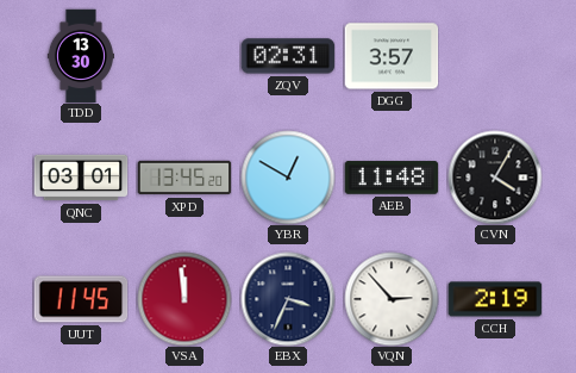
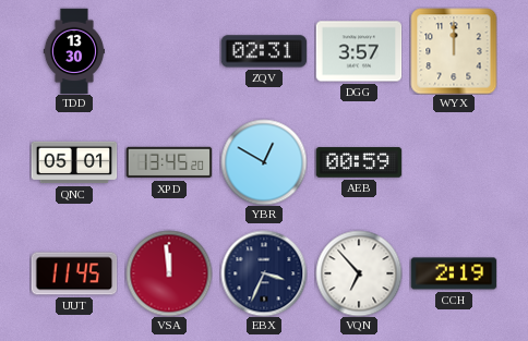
WYX: none -> 12:00
QNC: 03:01 -> 05:01
AEB: 11:48 -> 00:59
CVN: 4:05 -> none
VQN: 2:53 -> 6:53
